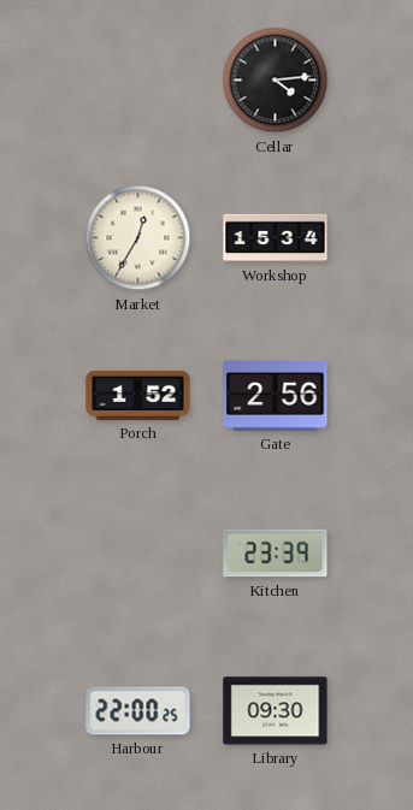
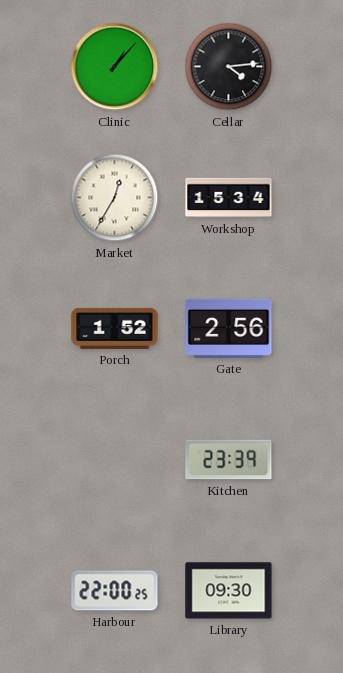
Clinic: none -> 1:07
